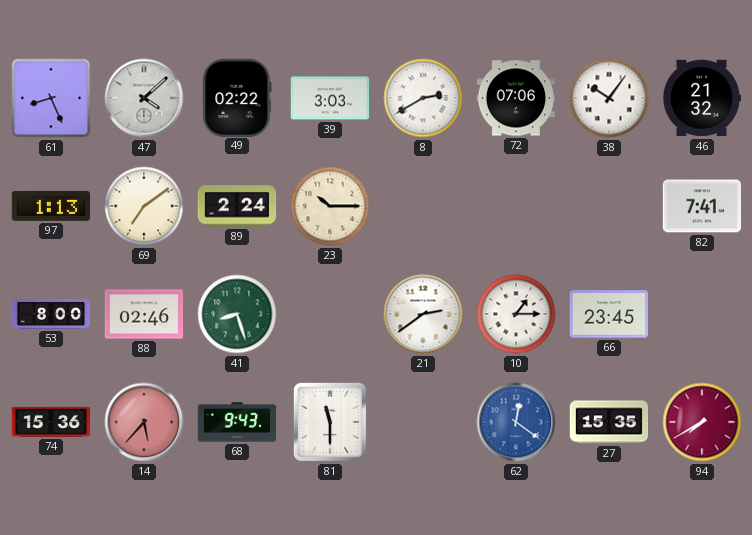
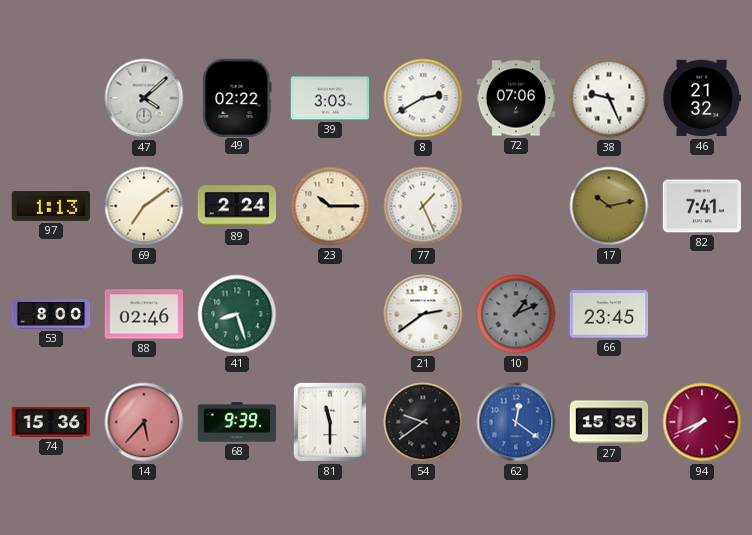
61: 8:26 -> none
38: 10:06 -> 9:26
77: none -> 1:26
17: none -> 10:13
10: 1:15 -> 1:11
10 dial: white -> grey
68: 9:43 -> 9:39
54: none -> 9:39
94: 7:40 -> 7:41
